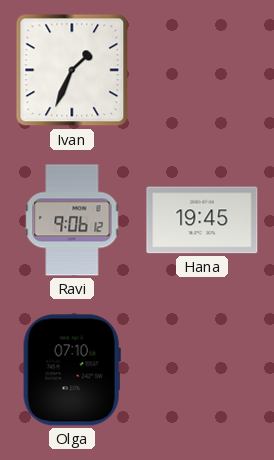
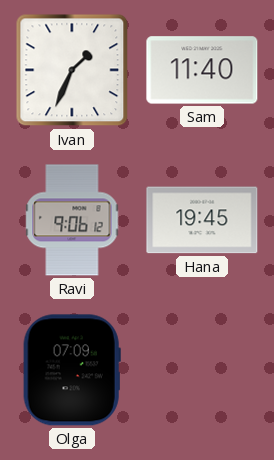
Sam: none -> 11:40
Olga: 07:10 -> 07:09
